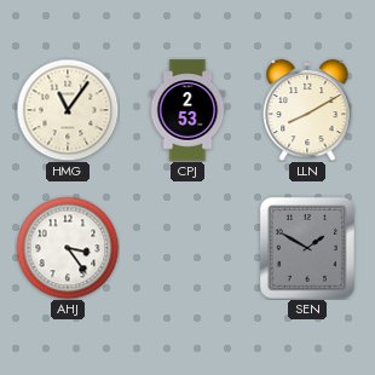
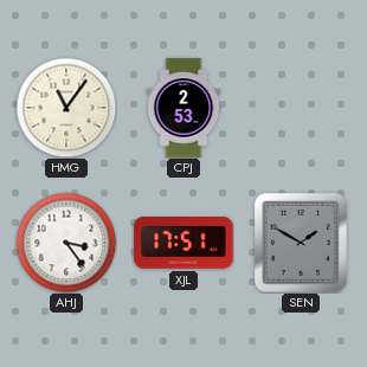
LLN: 8:10 -> none
XJL: none -> 17:51
